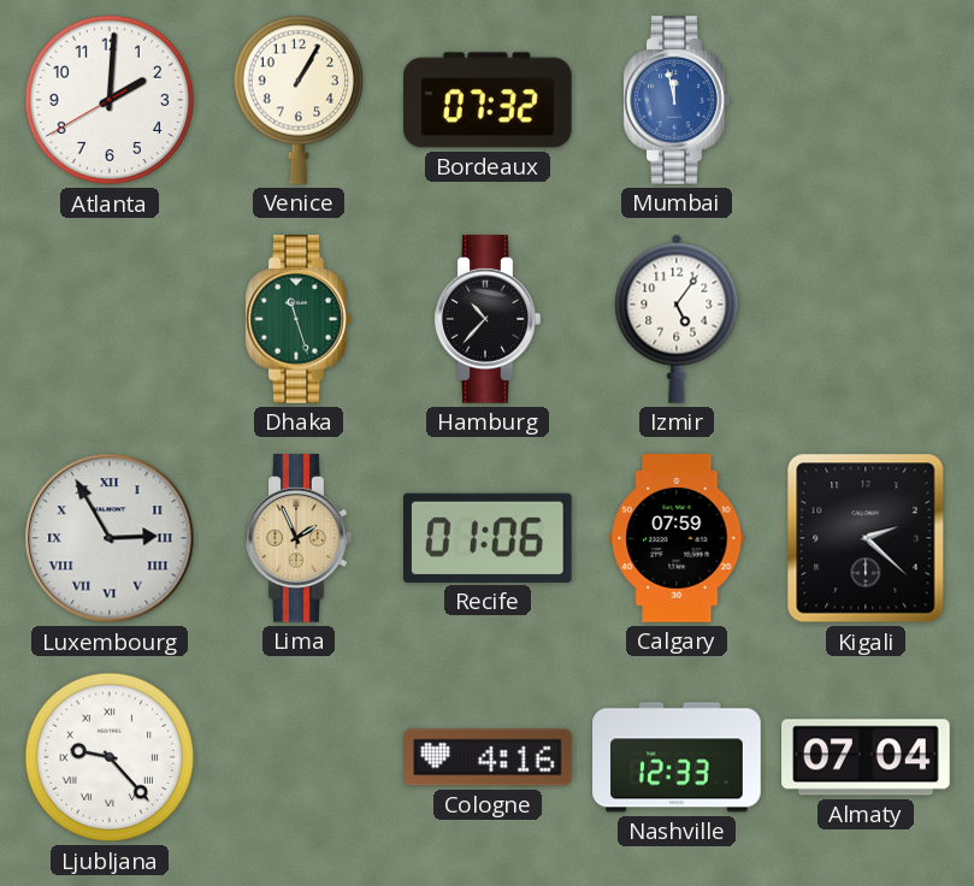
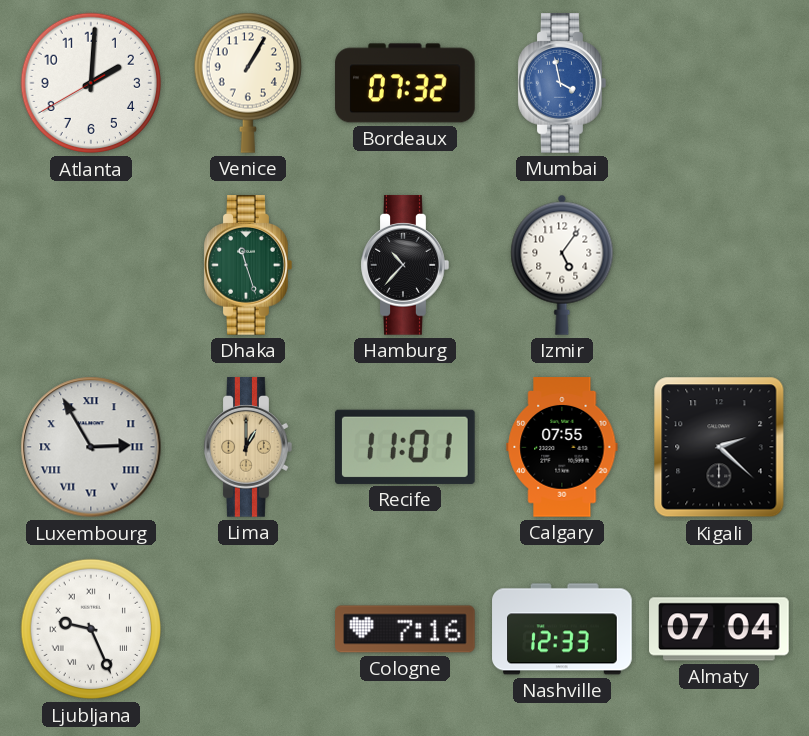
Mumbai: 11:58 -> 3:58
Lima: 1:56 -> 1:00
Recife: 01:06 -> 11:01
Calgary: 07:59 -> 07:55
Ljubljana: 9:23 -> 9:26
Cologne: 4:16 -> 7:16
